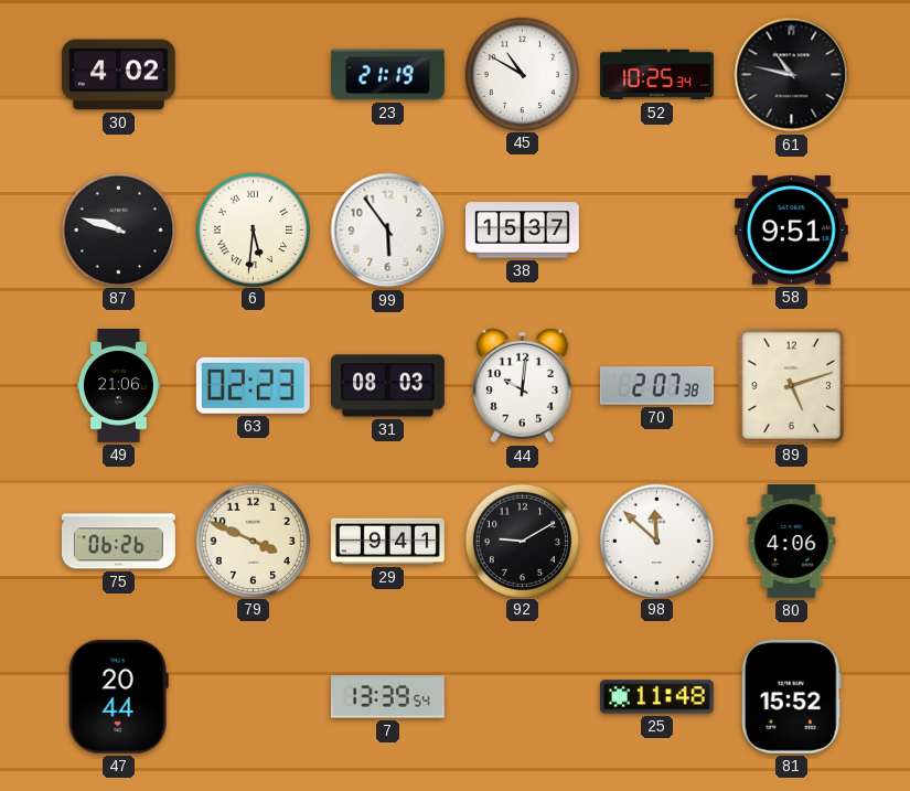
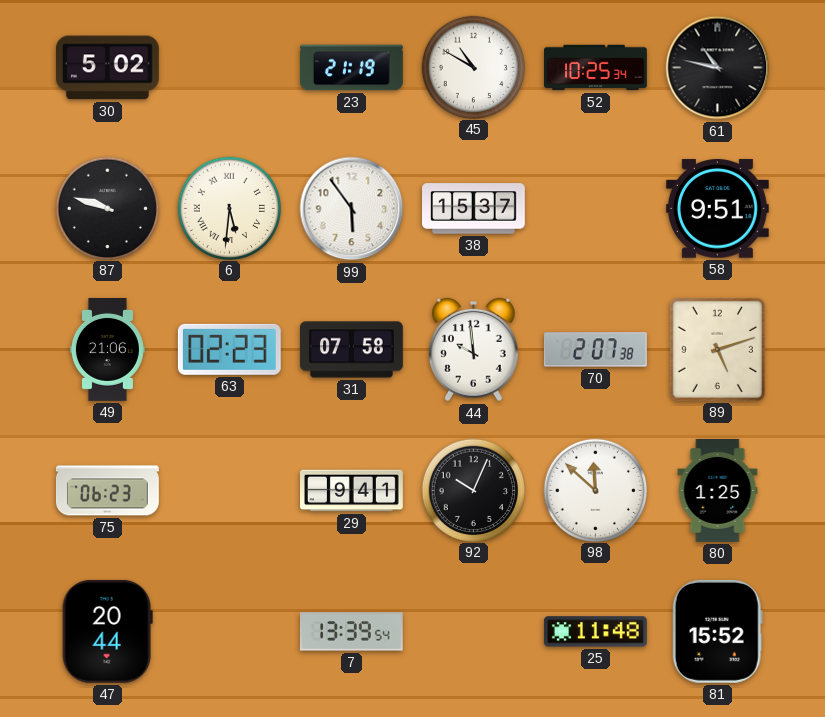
30: 4:02 -> 5:02
31: 08:03 -> 07:58
44: 10:01 -> 9:59
75: 06:26 -> 06:23
79: 3:49 -> none
92: 9:10 -> 10:04
80: 4:06 -> 1:25
